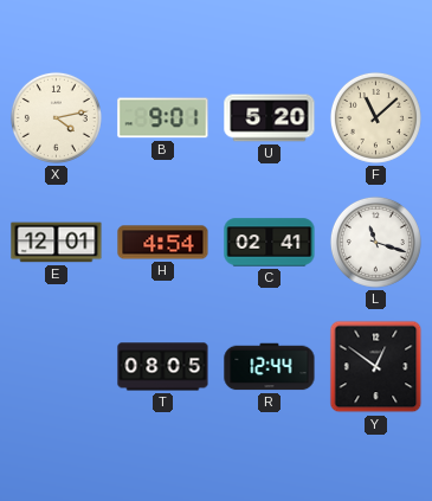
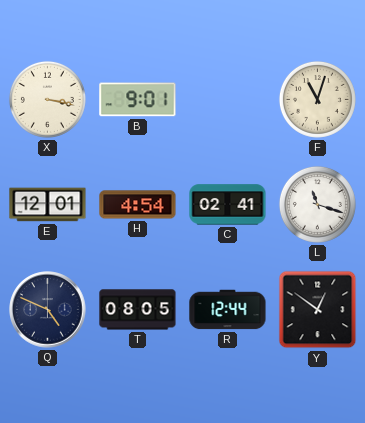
X: 4:13 -> 3:17
U: 5:20 -> none
F: 11:08 -> 11:03
Q: none -> 4:49
